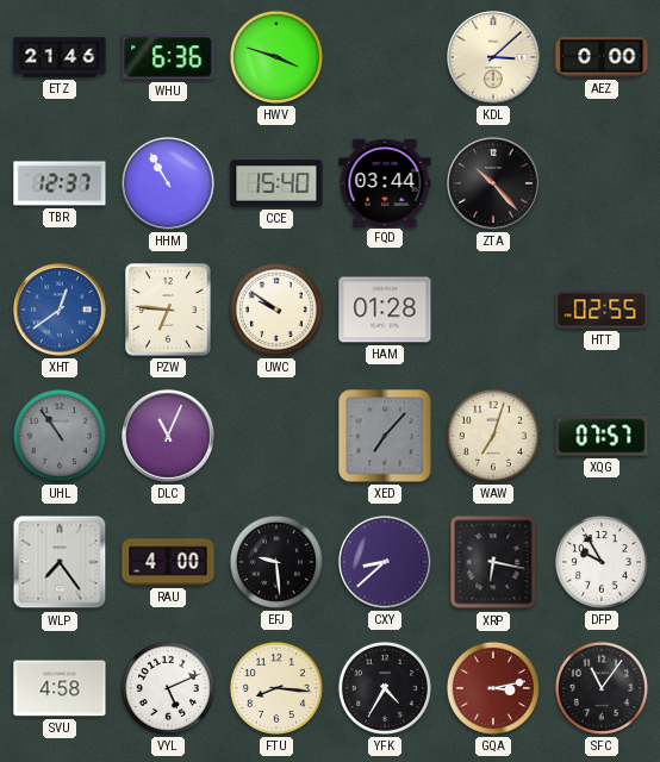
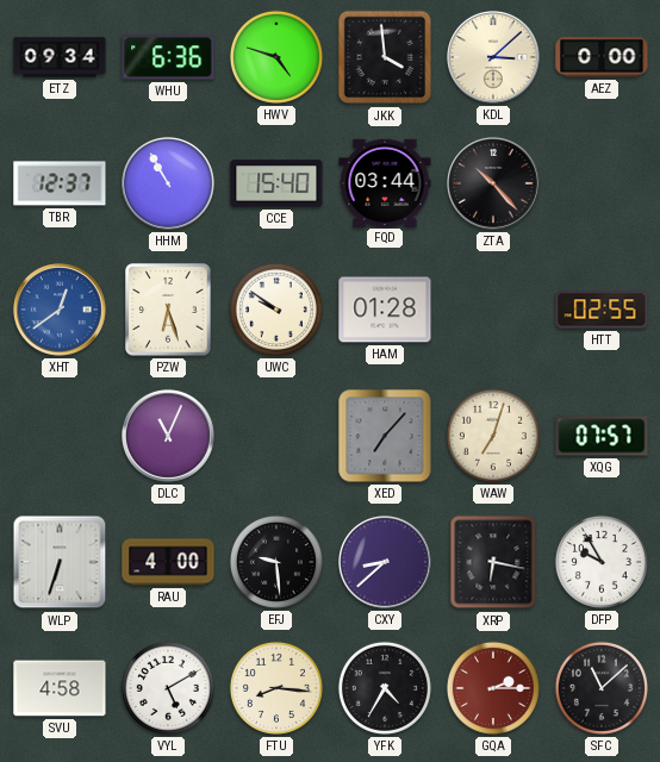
ETZ: 21:46 -> 09:34
HWV: 3:48 -> 4:48
JKK: none -> 3:59
PZW: 6:46 -> 6:27
UHL: 10:54 -> none
WLP: 7:24 -> 6:33
VYL: 5:11 -> 5:10
GQA: 3:13 -> 2:15
SFC: 11:06 -> 11:08
